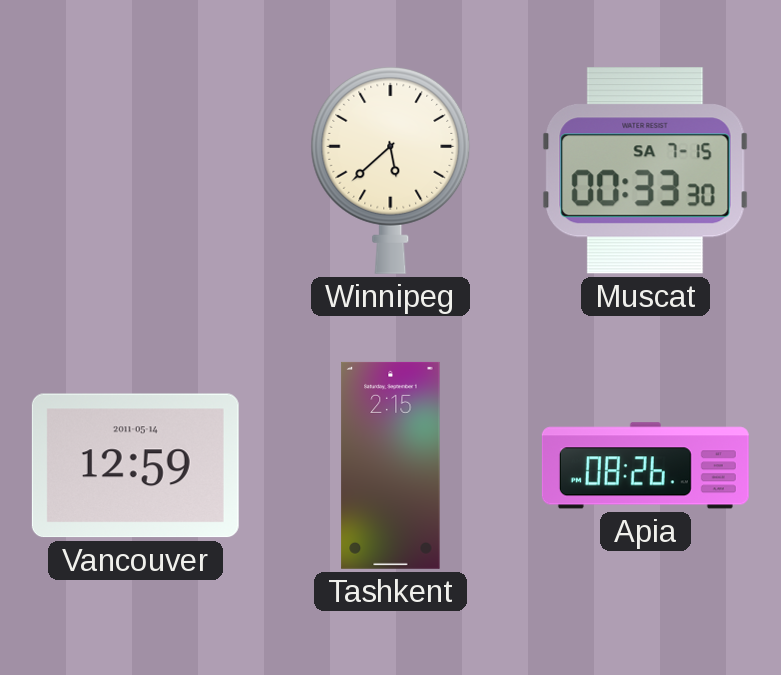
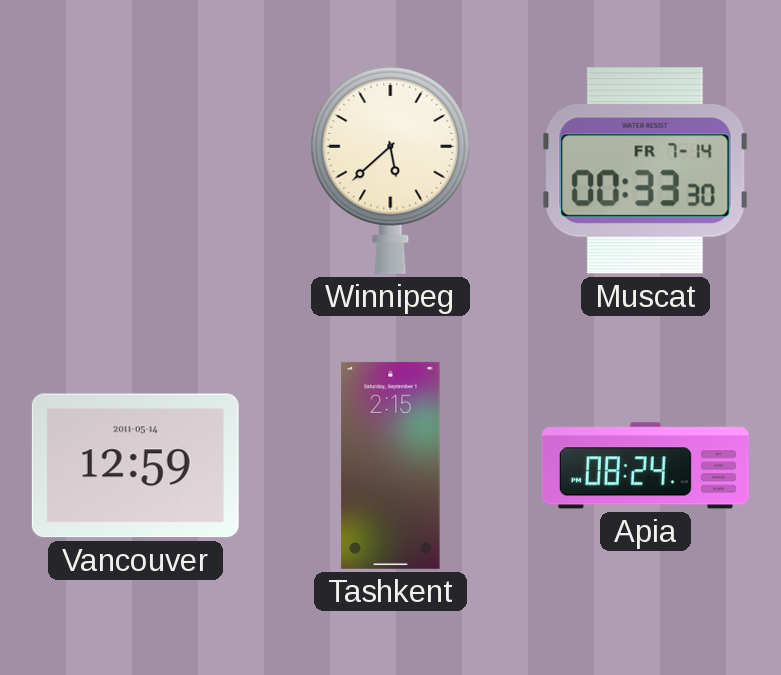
Muscat date: SA 7-15 -> FR 7-14
Apia: 08:26 -> 08:24
